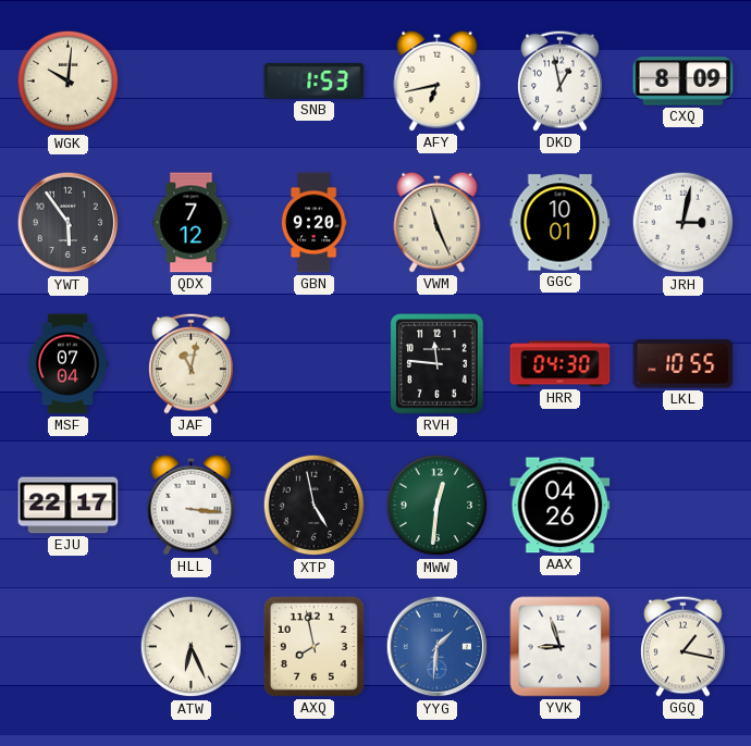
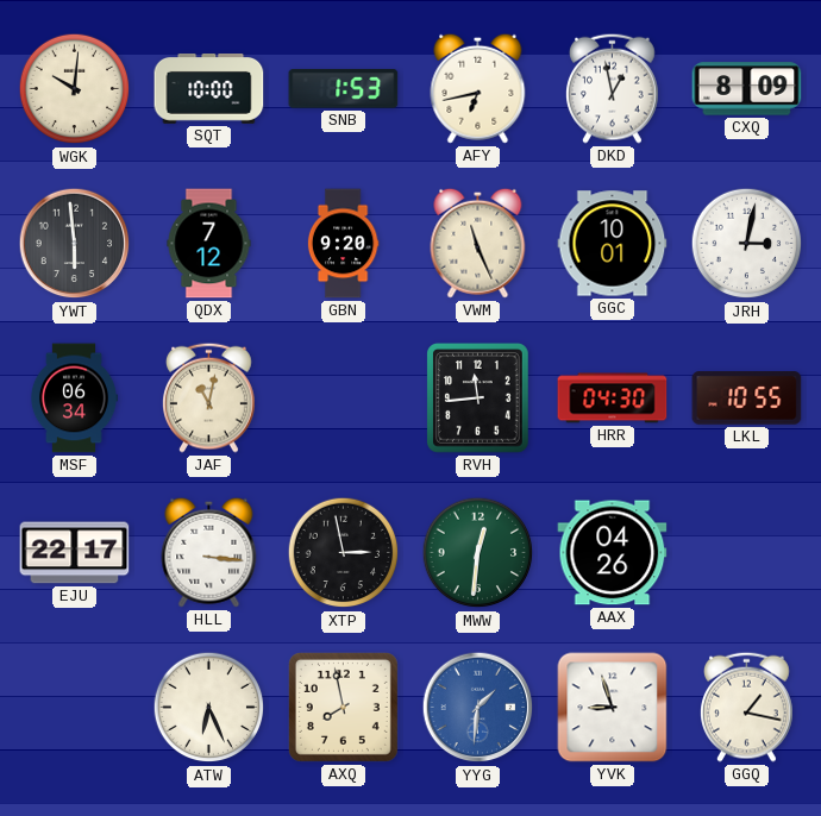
SQT: none -> 10:00
YWT: 5:54 -> 5:59
MSF: 07:04 -> 06:34
RVH: 11:46 -> 11:44
XTP: 4:58 -> 2:58
